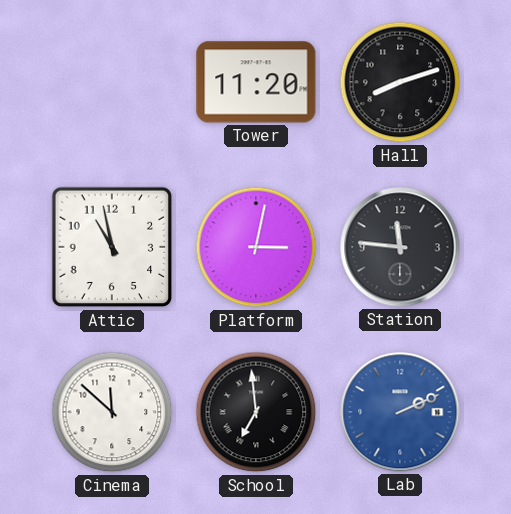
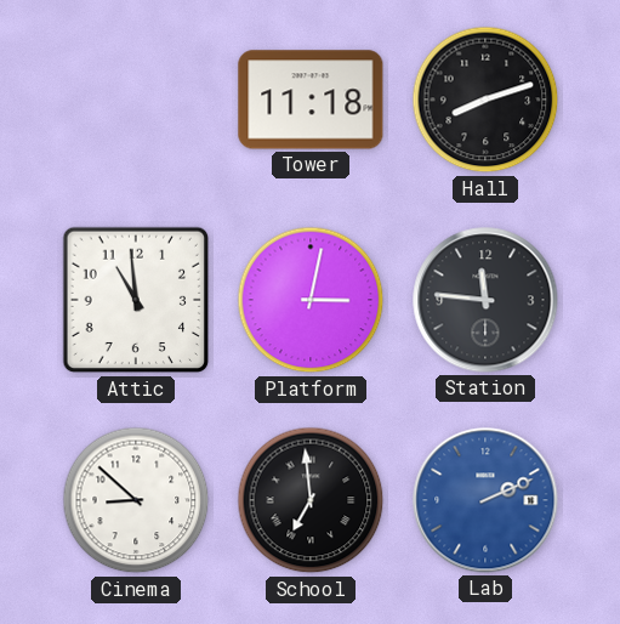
Tower: 11:20 -> 11:18
Attic: 10:58 -> 10:59
Cinema: 11:52 -> 8:52
